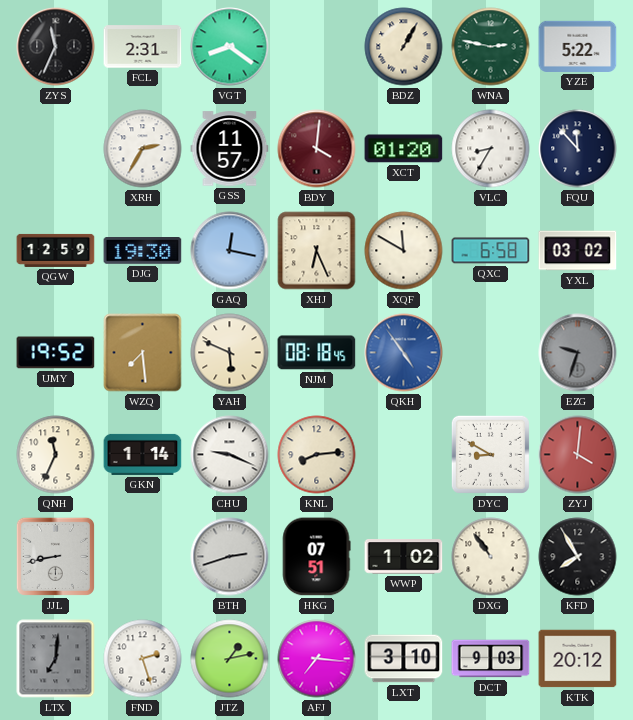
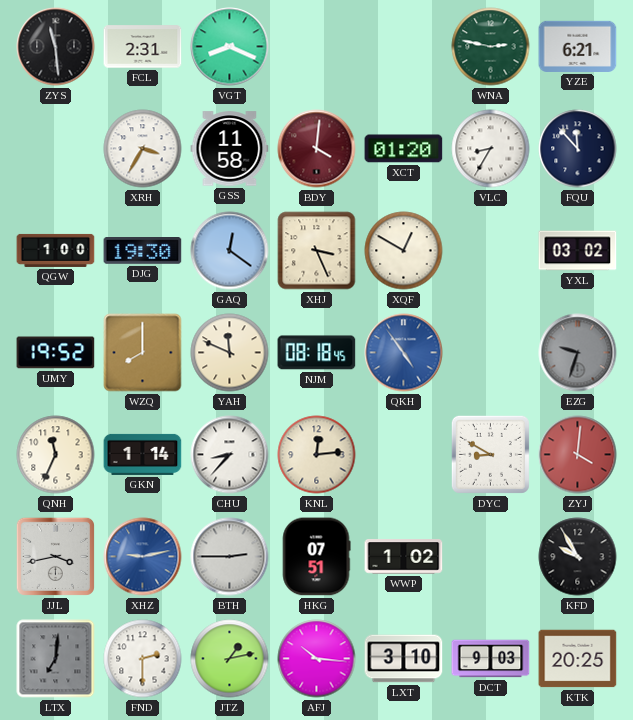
ZYS: 11:34 -> 11:29
VGT: 8:21 -> 8:19
BDZ: 1:05 -> none
YZE: 5:22 -> 6:21
XRH: 2:35 -> 3:35
GSS: 11:57 -> 11:58
QGW: 12:59 -> 1:00
GAQ: 12:17 -> 12:21
XHJ: 6:26 -> 3:26
XQF: 11:50 -> 12:50
QXC: 6:58 -> none
WZQ: 7:29 -> 8:00
YAH: 5:49 -> 11:49
CHU: 9:19 -> 8:37
KNL: 8:14 -> 12:14
JJL: 8:43 -> 3:43
XHZ: none -> 9:13
BTH: 2:42 -> 2:45
DXG: 10:54 -> none
KFD: 7:55 -> 9:55
FND: 2:27 -> 2:30
AFJ: 7:16 -> 10:16
KTK: 20:12 -> 20:25
